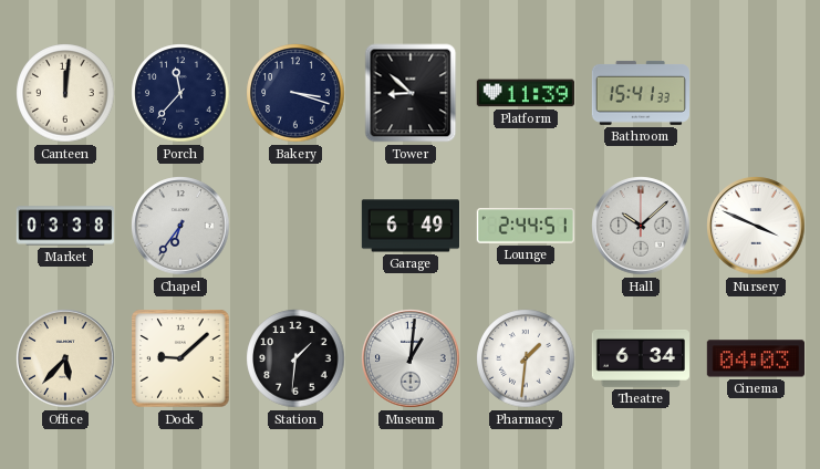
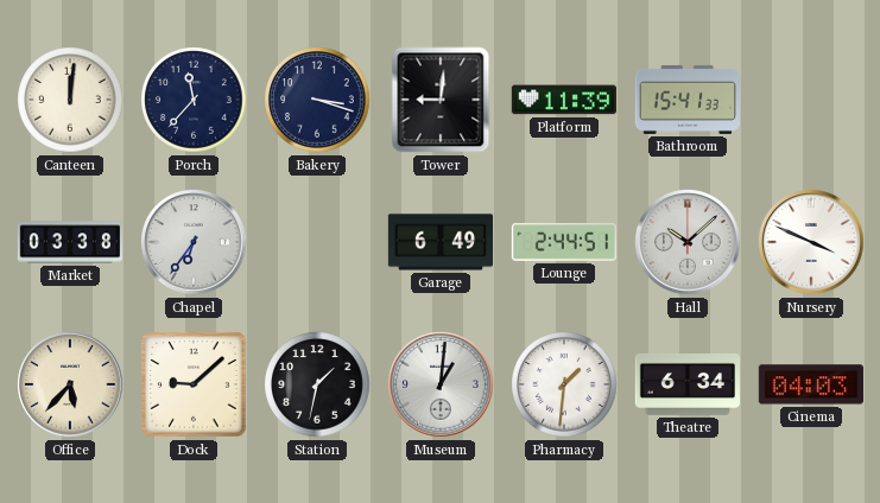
Tower: 8:52 -> 9:01
Station: 1:31 -> 1:32
